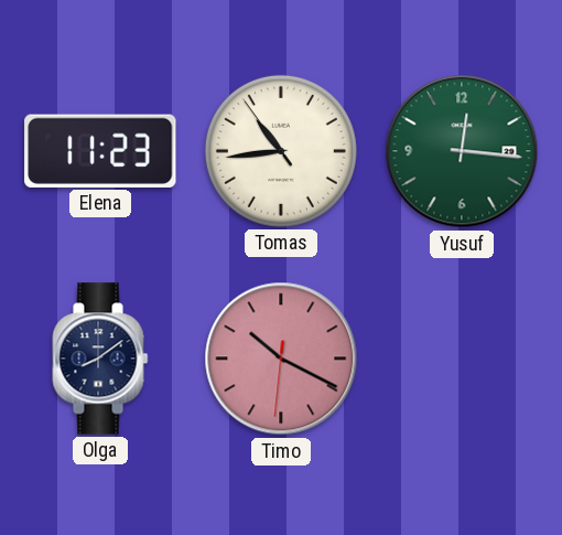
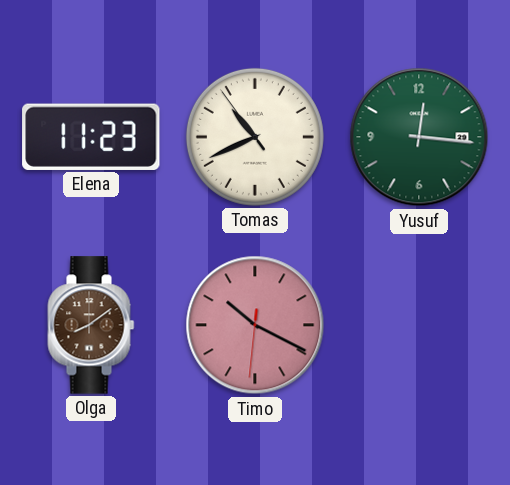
Tomas: 10:43 -> 10:40
Olga dial: navy -> brown
